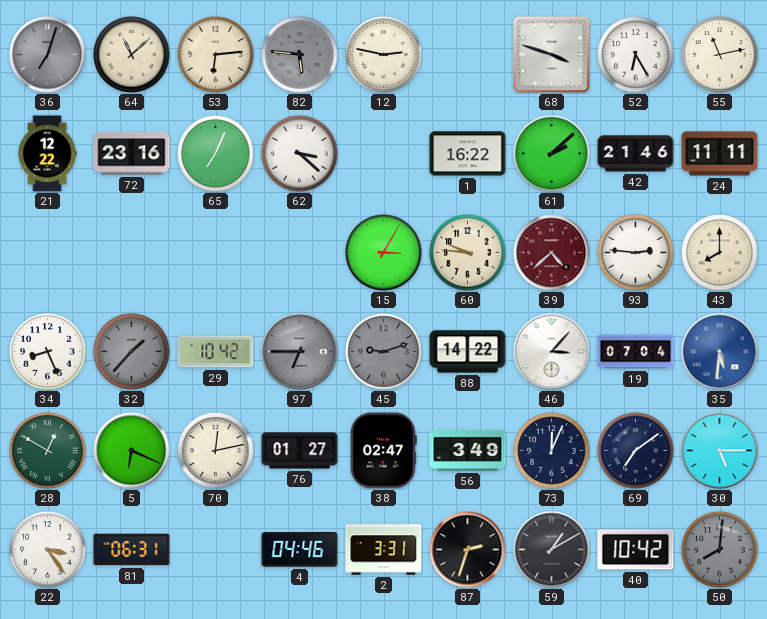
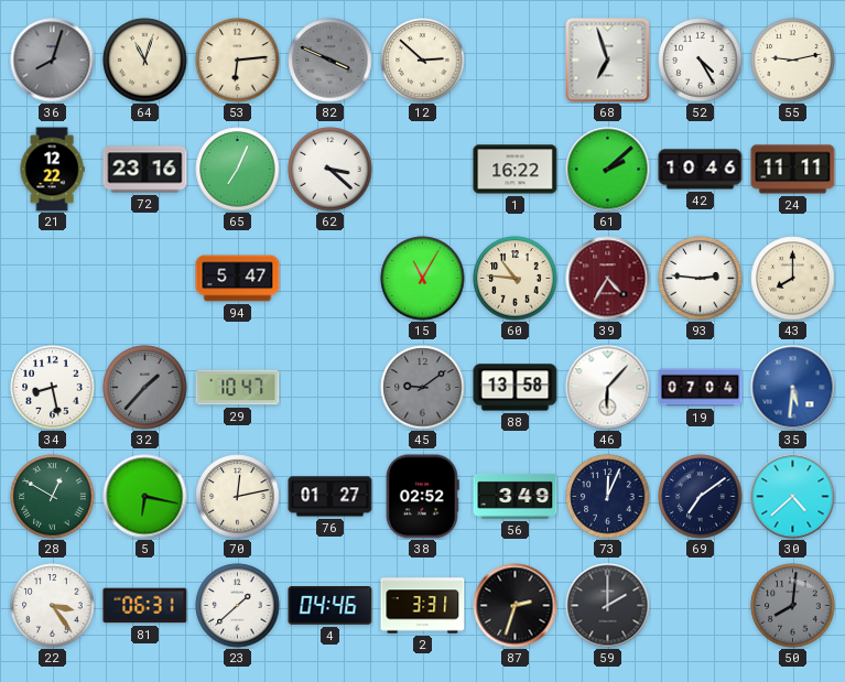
36: 7:03 -> 8:03
64: 11:08 -> 11:03
82: 5:46 -> 3:49
12: 2:47 -> 2:52
68: 3:48 -> 6:57
52: 6:25 -> 4:25
55: 11:13 -> 9:13
42: 21:46 -> 10:46
94: none -> 5:47
15: 3:05 -> 11:05
60: 9:46 -> 10:46
39: 4:38 -> 4:35
34: 8:26 -> 8:28
29: 10:42 -> 10:47
97: 6:45 -> none
45: 9:12 -> 9:09
88: 14:22 -> 13:58
46: 3:07 -> 6:07
5: 6:19 -> 6:17
38: 02:47 -> 02:52
30: 5:15 -> 4:38
23: none -> 1:38
59: 1:10 -> 2:00
40: 10:42 -> none
